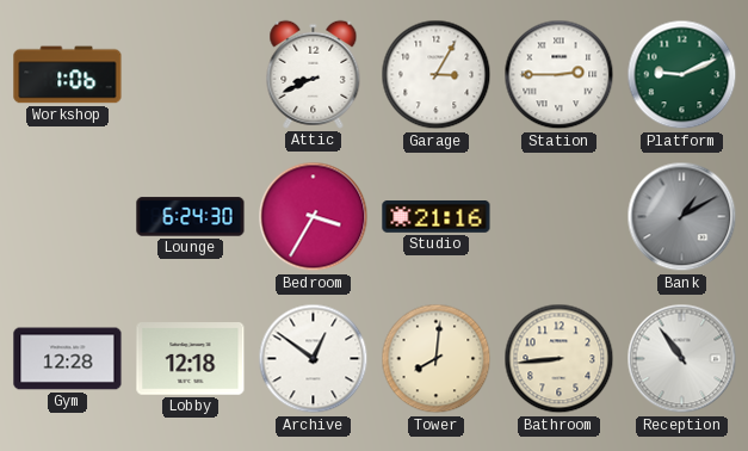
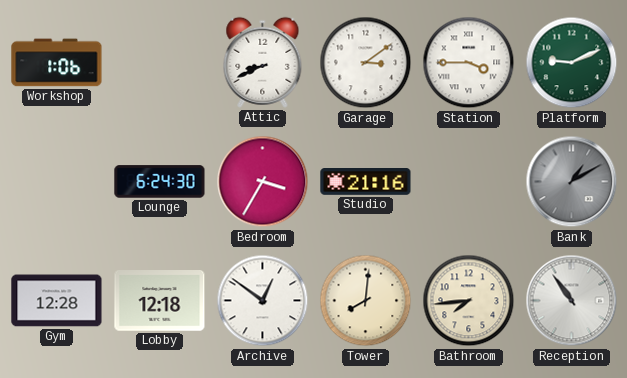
Garage: 3:05 -> 3:09
Station: 2:45 -> 3:45
Bathroom: 8:44 -> 7:44
